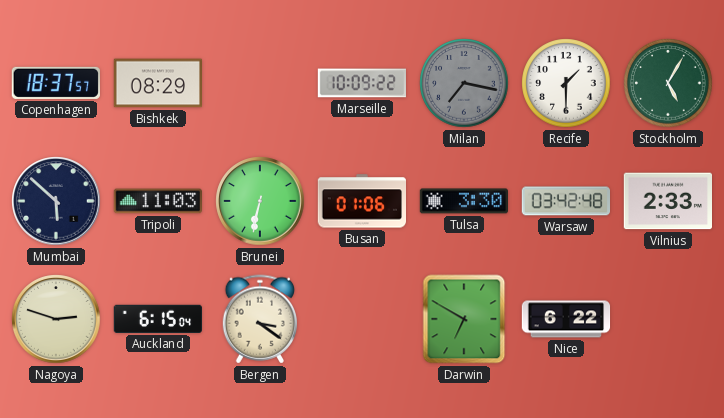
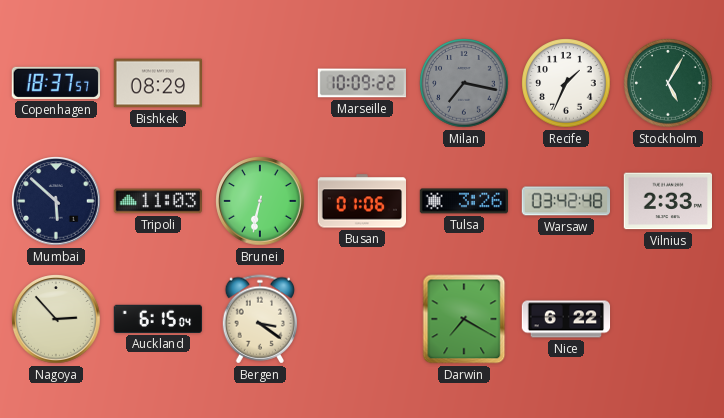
Recife: 1:30 -> 1:34
Tulsa: 3:30 -> 3:26
Nagoya: 2:48 -> 2:53
Darwin: 6:50 -> 7:20
